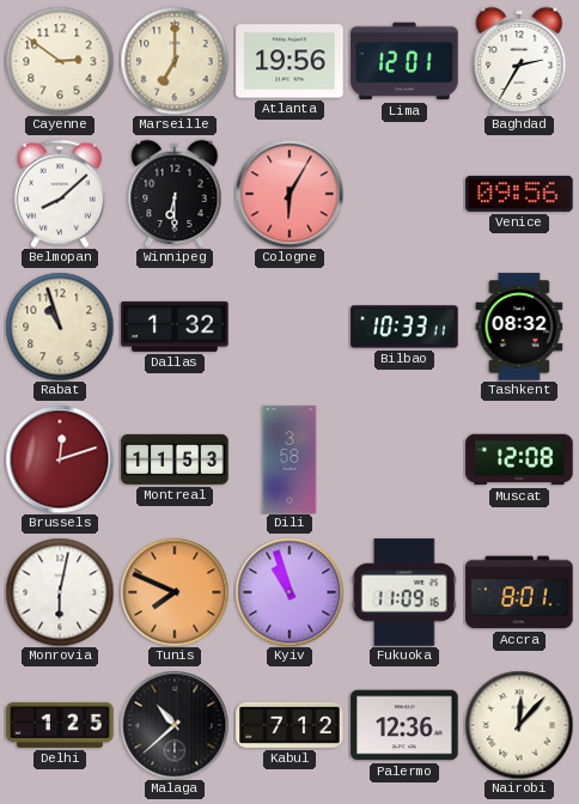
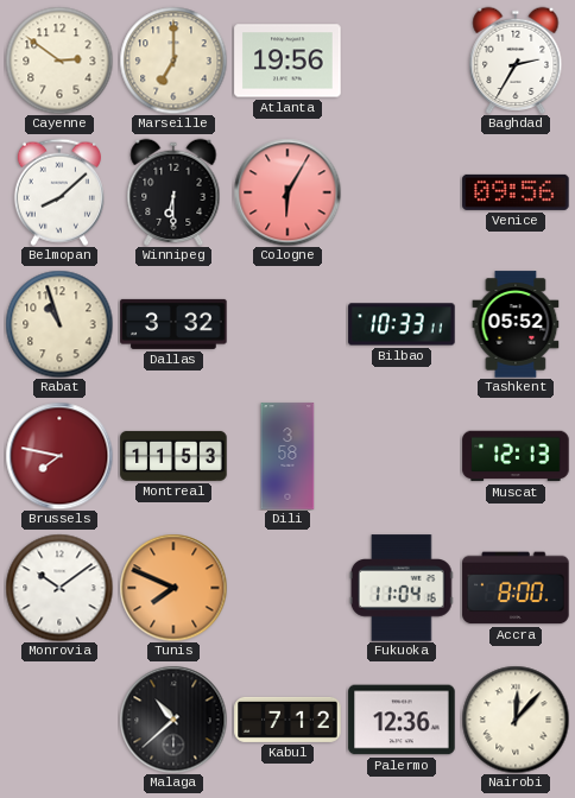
Lima: 12:01 -> none
Dallas: 1:32 -> 3:32
Tashkent: 08:32 -> 05:52
Brussels: 12:12 -> 7:47
Muscat: 12:08 -> 12:13
Monrovia: 6:02 -> 10:09
Kyiv: 10:57 -> none
Fukuoka: 11:09 -> 11:04
Accra: 8:01 -> 8:00
Delhi: 1:25 -> none
